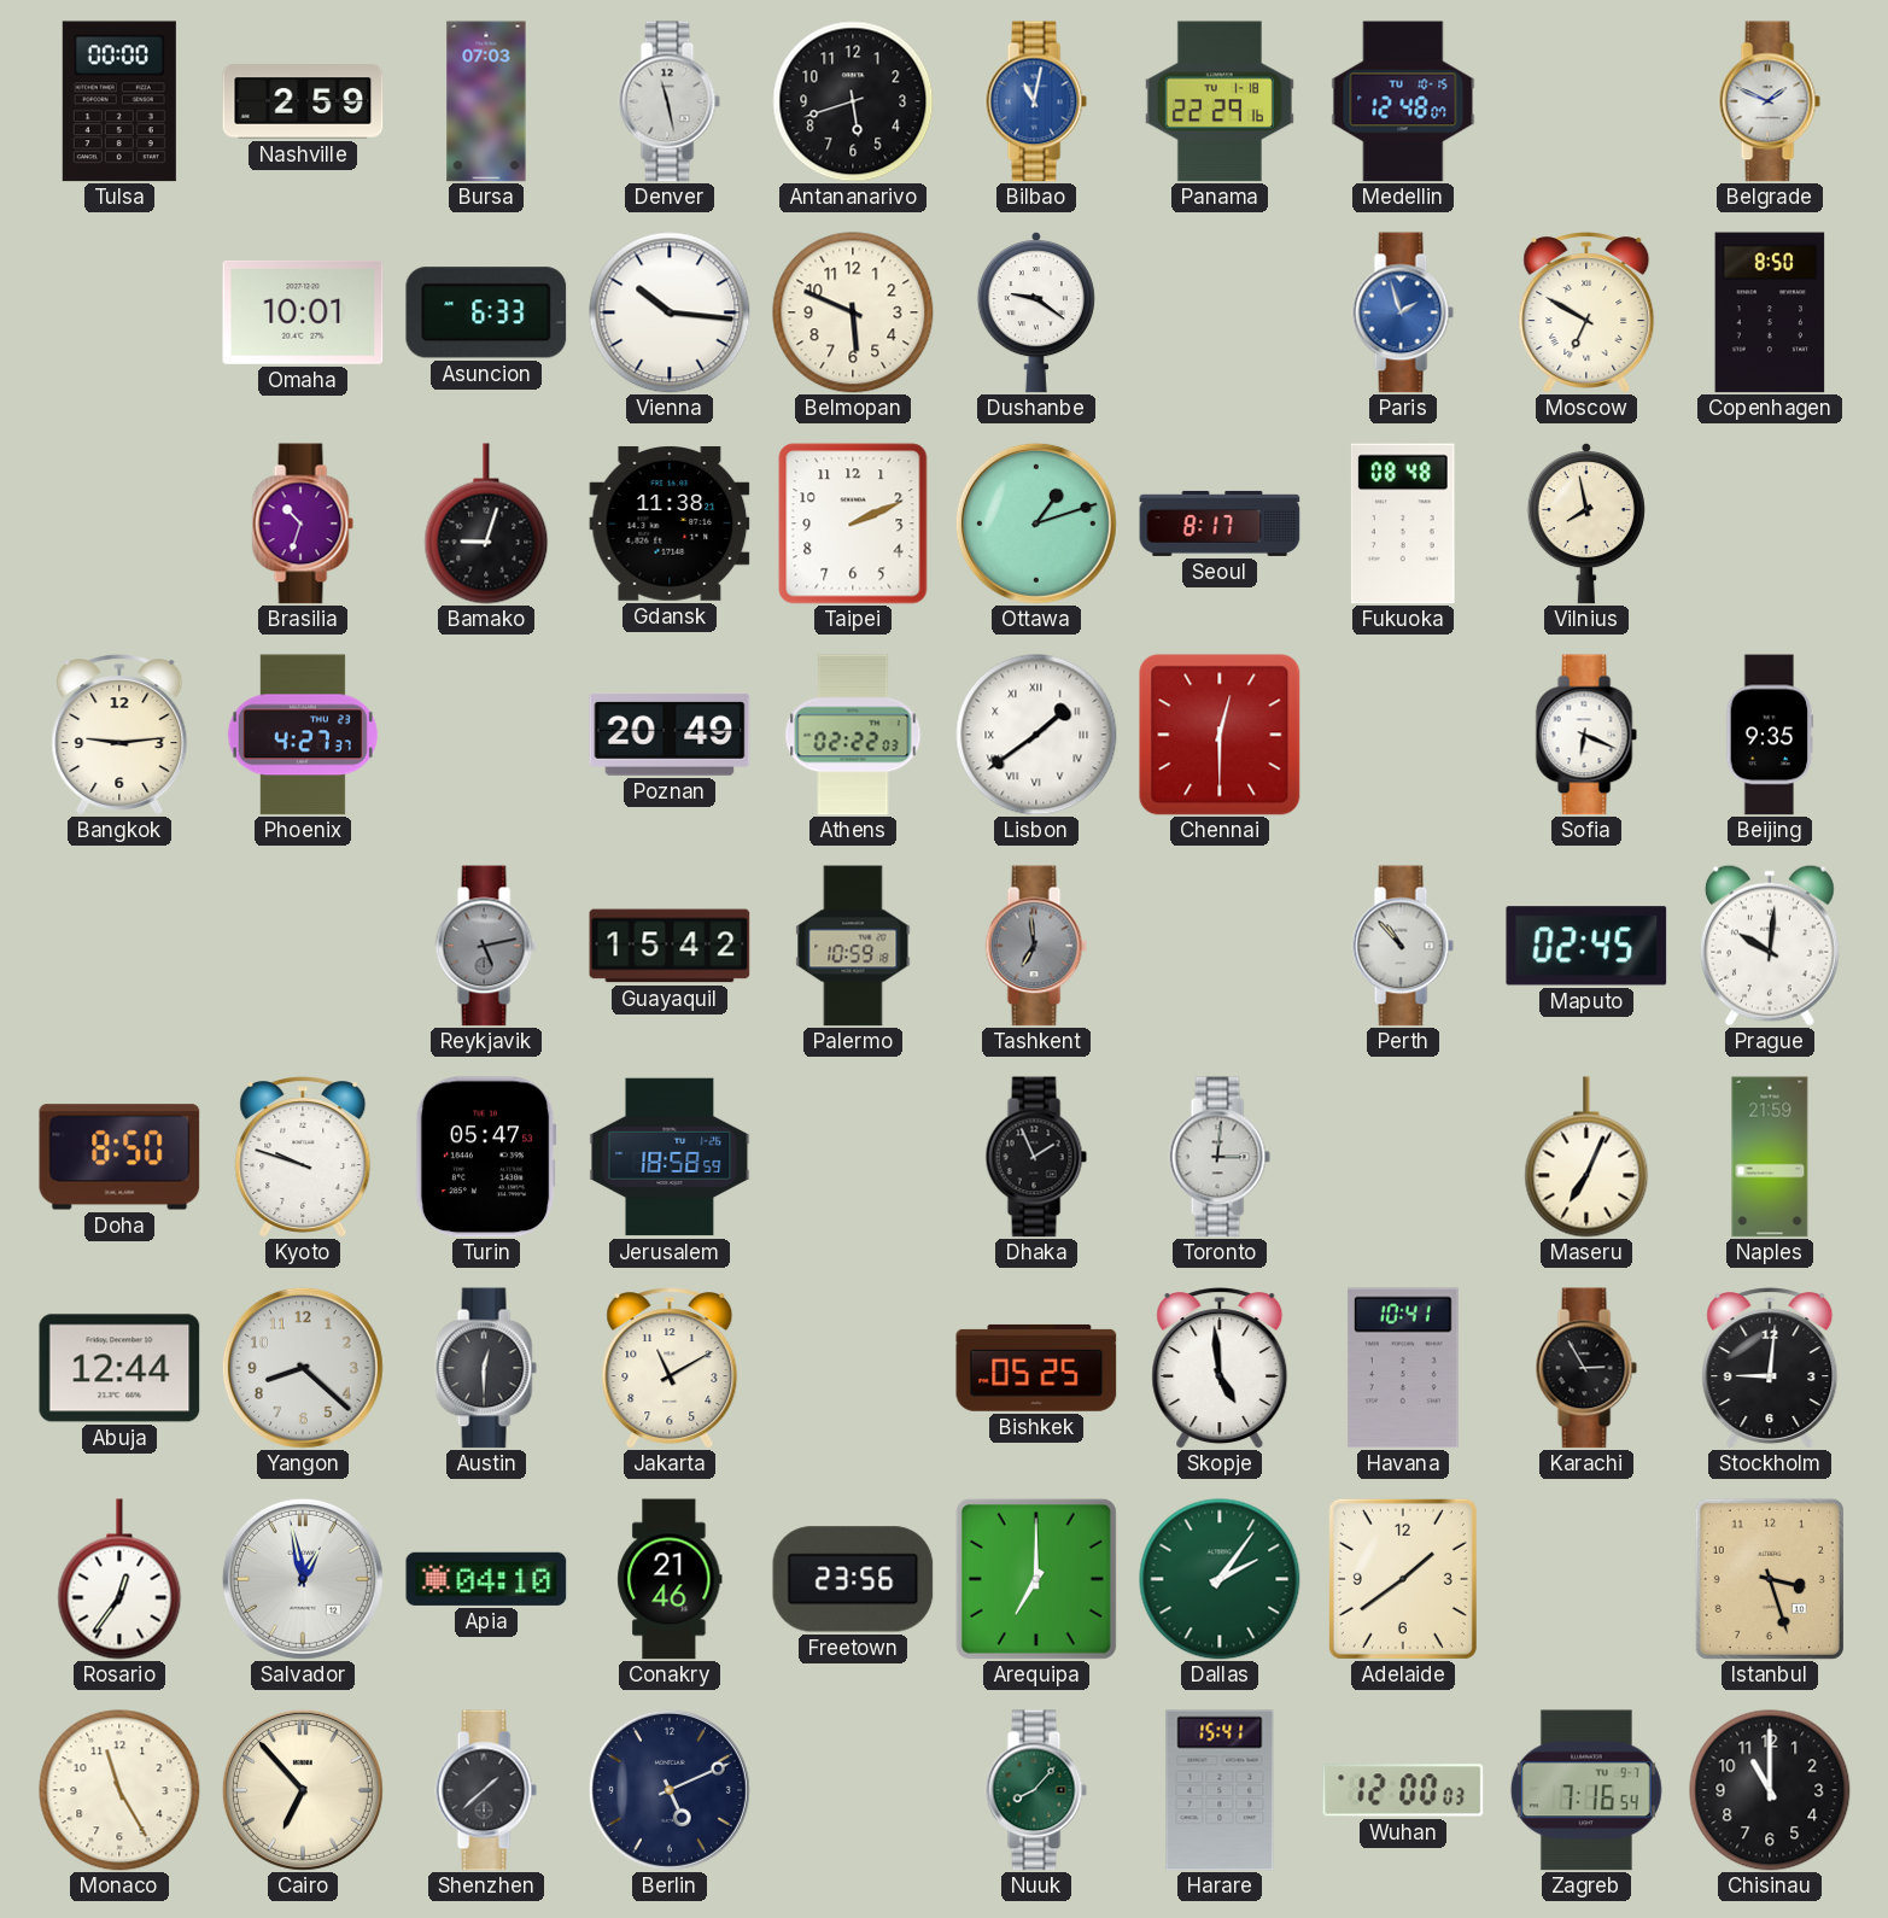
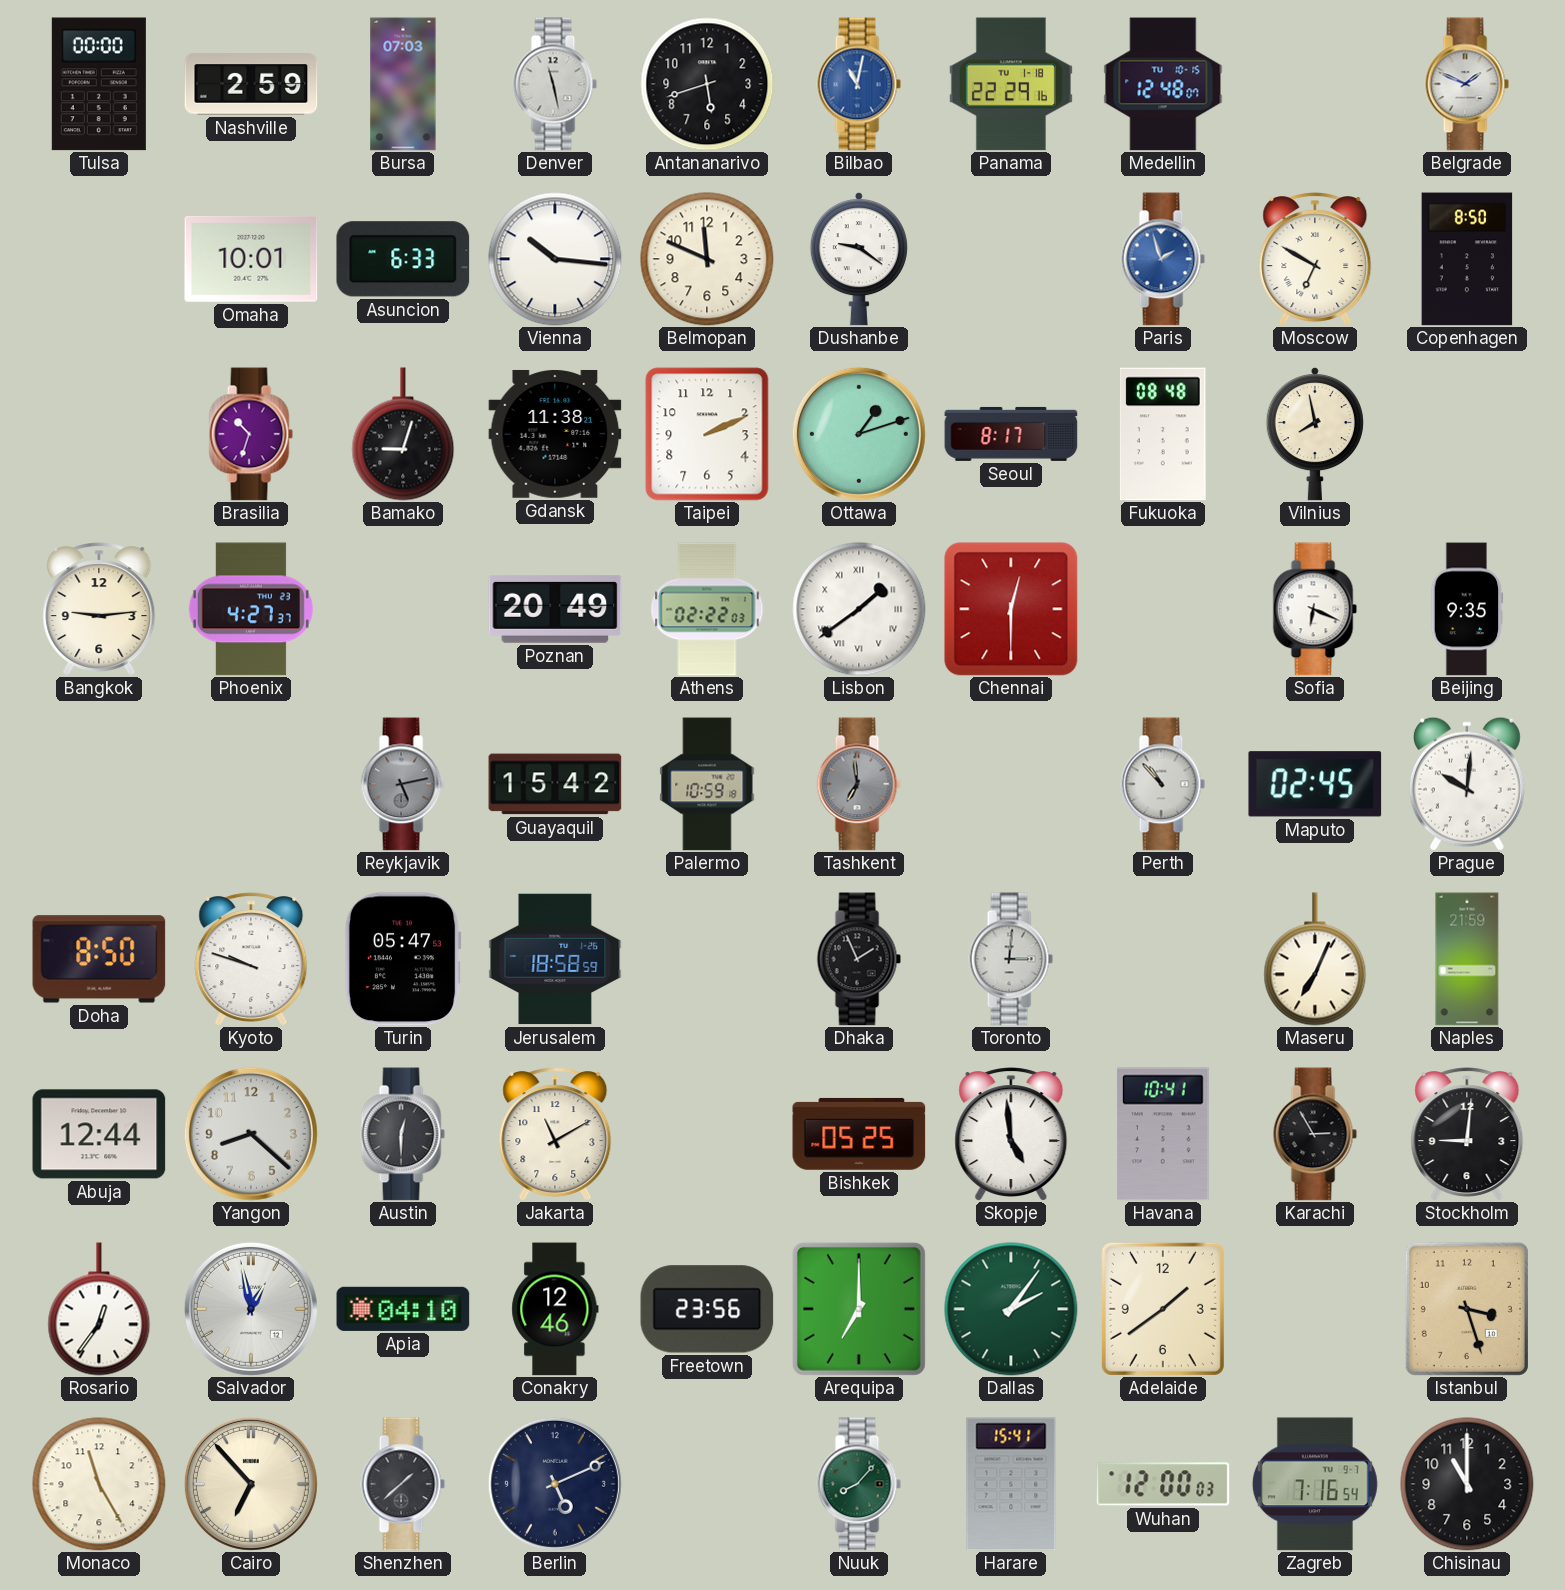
Belmopan: 5:49 -> 11:49
Conakry: 21:46 -> 12:46
